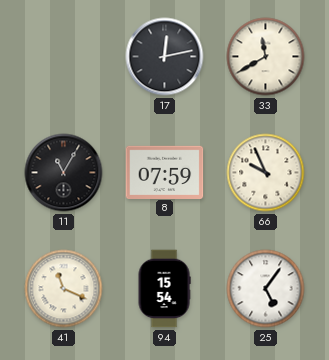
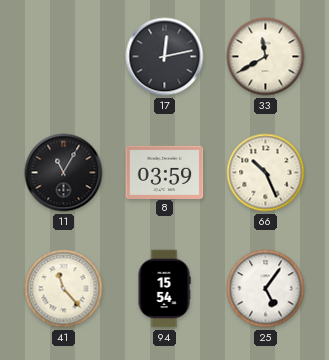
8: 07:59 -> 03:59
66: 9:56 -> 10:26
41: 11:19 -> 11:23
